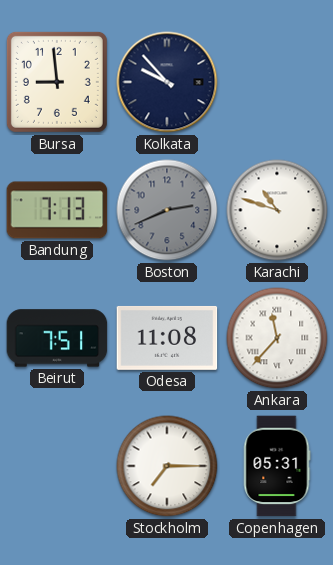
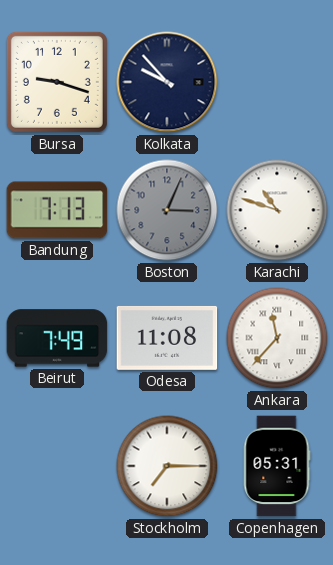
Bursa: 8:59 -> 9:18
Boston: 2:41 -> 3:04
Beirut: 7:51 -> 7:49
